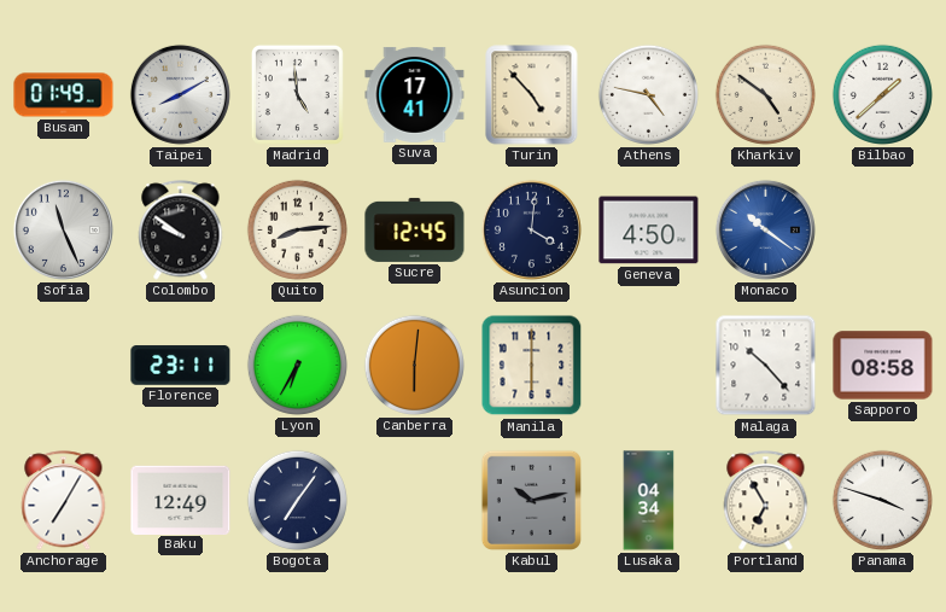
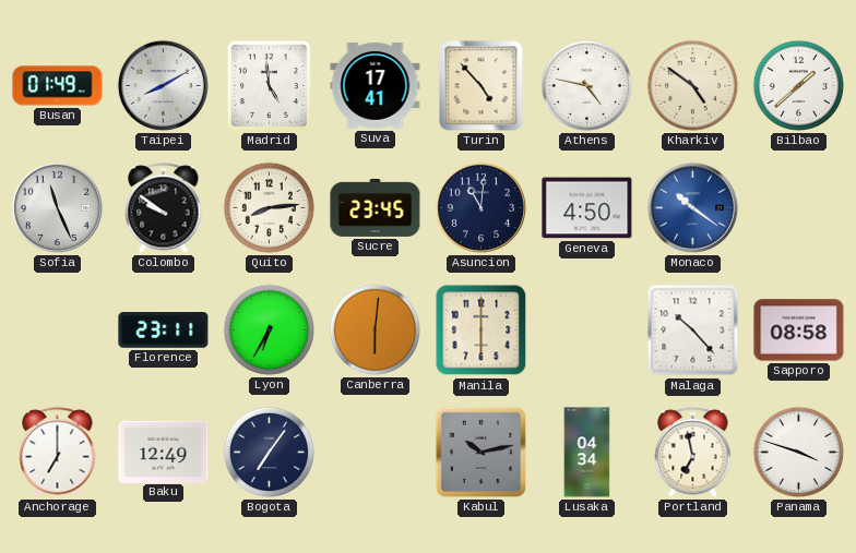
Sucre: 12:45 -> 23:45
Asuncion: 4:01 -> 11:01
Anchorage: 7:05 -> 7:00
Portland: 6:55 -> 6:58
